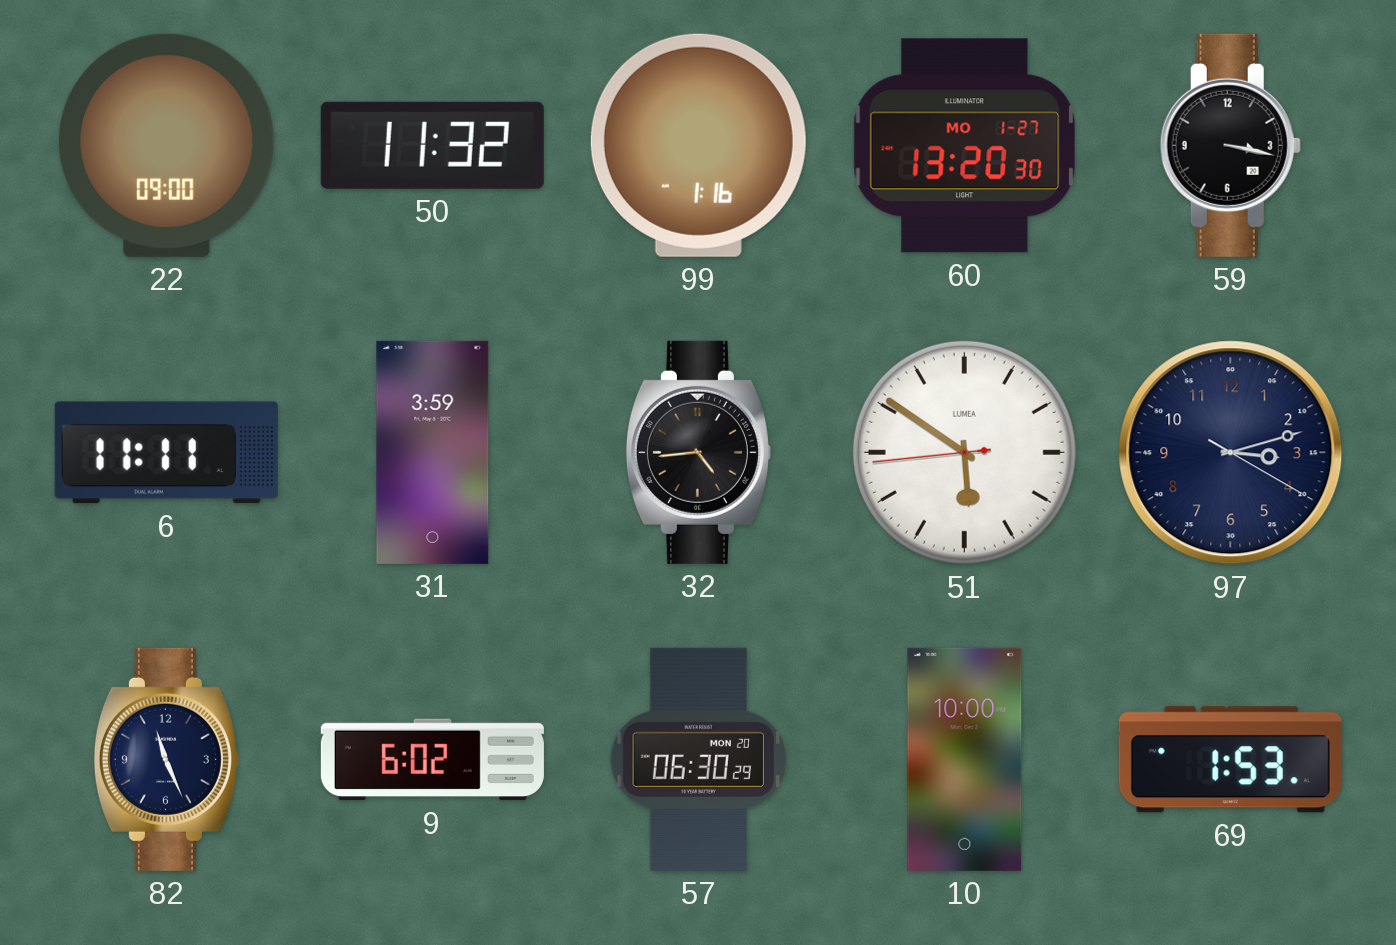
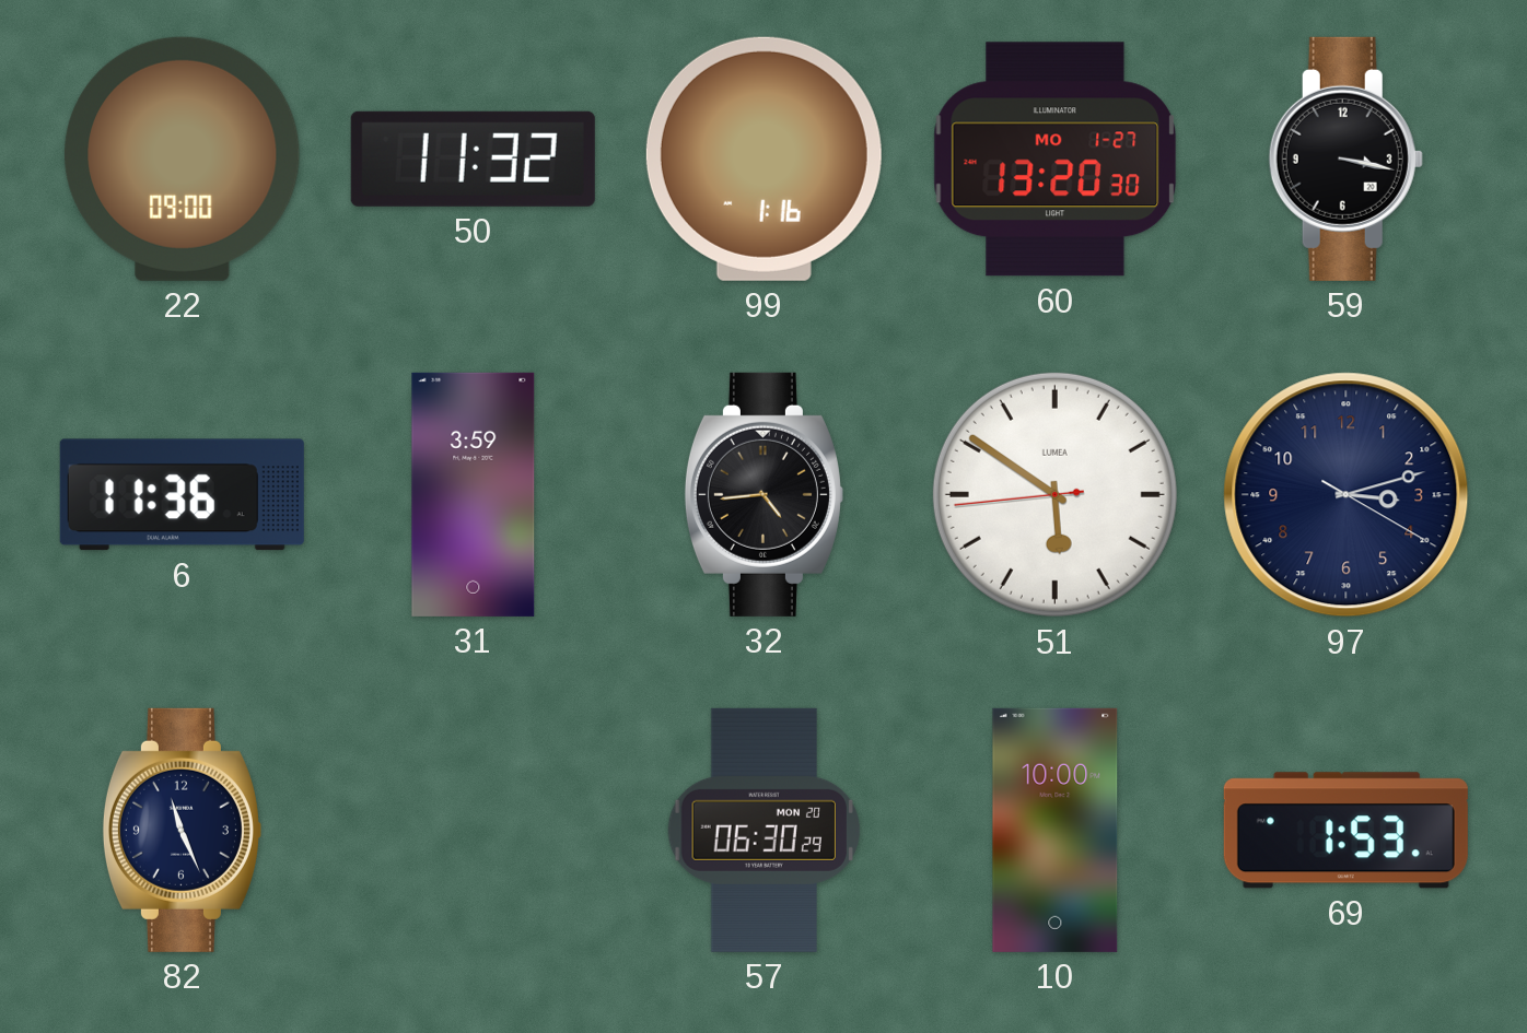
6: 11:11 -> 11:36
9: 6:02 -> none
